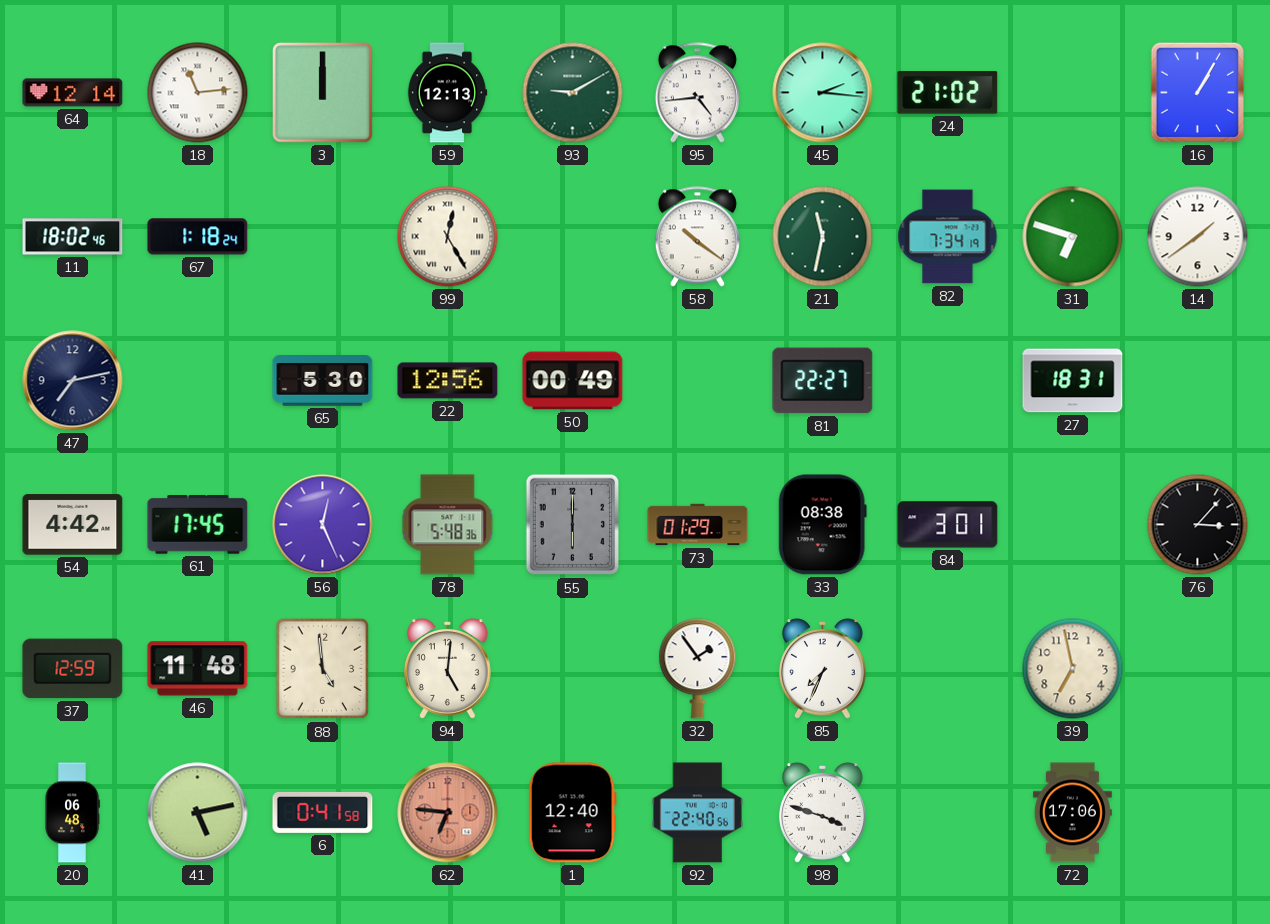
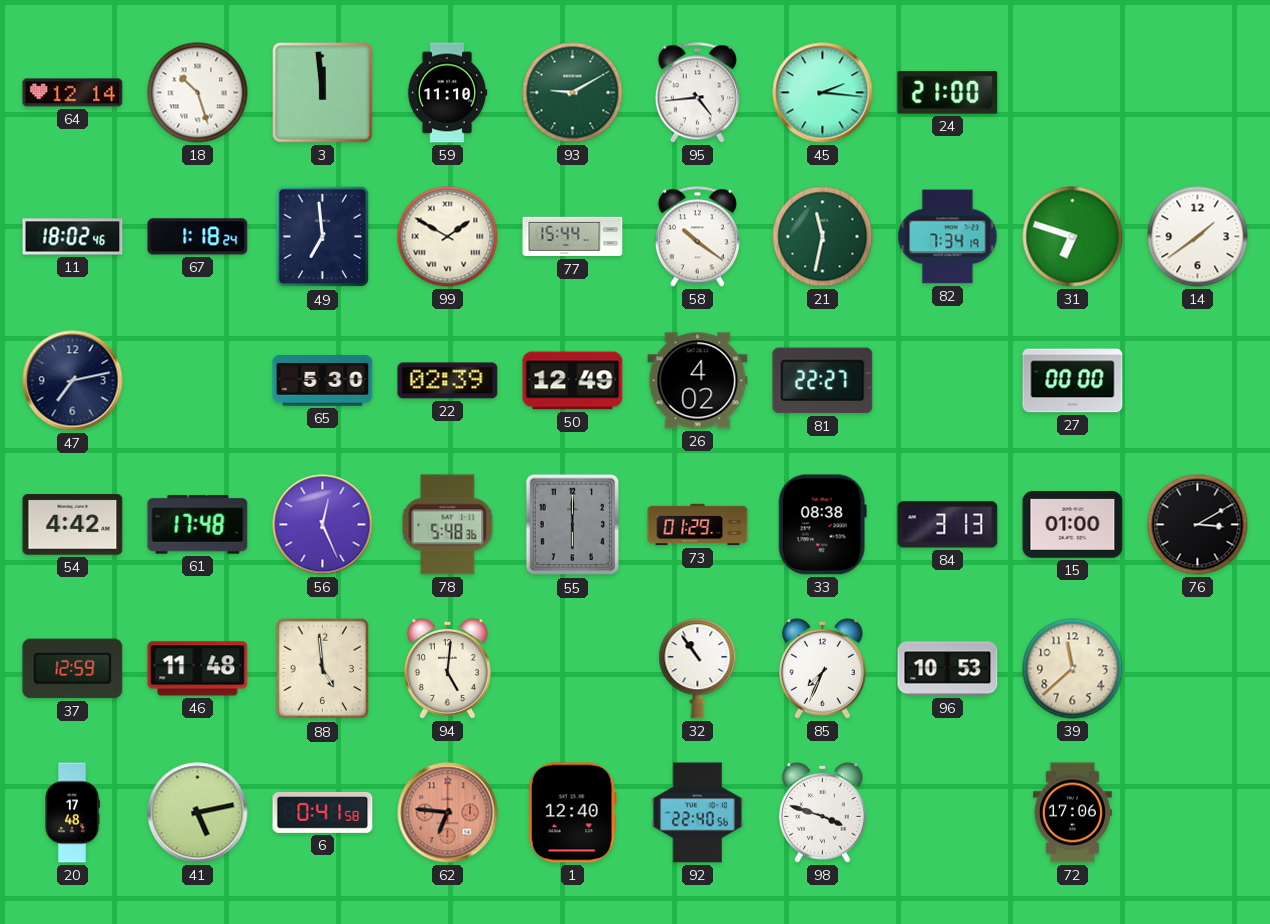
18: 11:14 -> 10:27
3: 12:00 -> 11:59
59: 12:13 -> 11:10
24: 21:02 -> 21:00
16: 1:05 -> none
49: none -> 6:59
99: 12:25 -> 1:50
77: none -> 15:44
22: 12:56 -> 02:39
50: 00:49 -> 12:49
26: none -> 4:02
27: 18:31 -> 00:00
61: 17:45 -> 17:48
84: 3:01 -> 3:13
15: none -> 01:00
76: 3:07 -> 3:10
32: 1:54 -> 10:54
96: none -> 10:53
39: 6:58 -> 11:38
20: 06:48 -> 17:48
